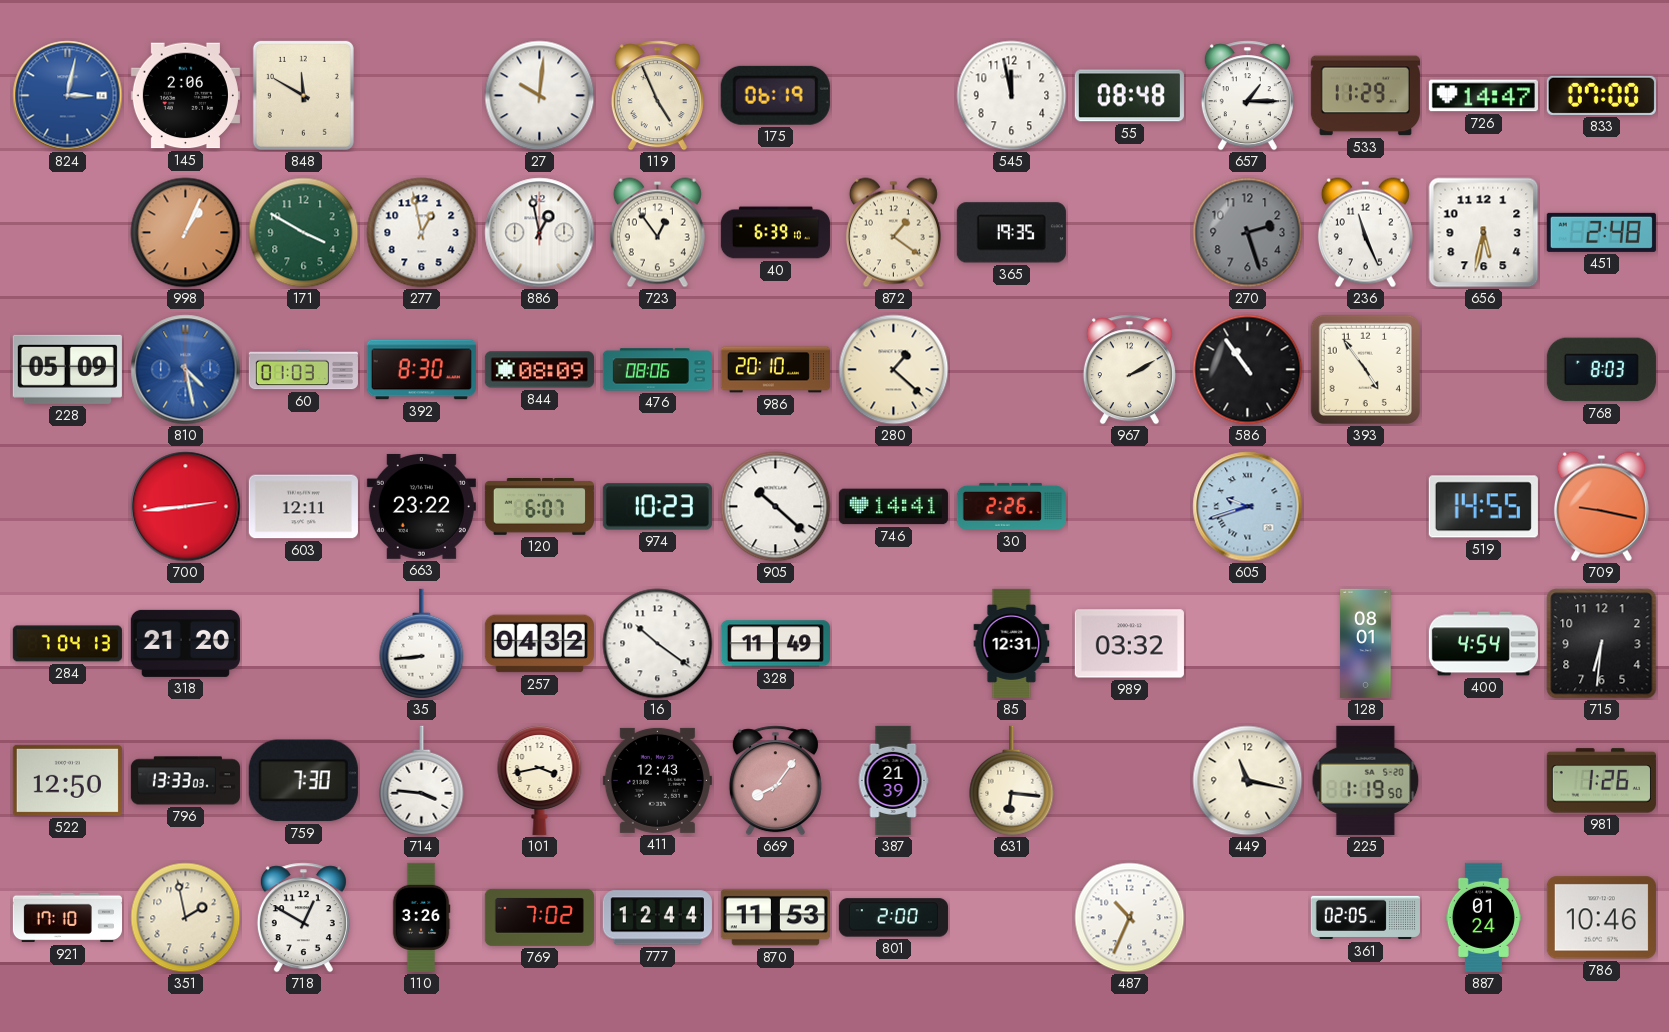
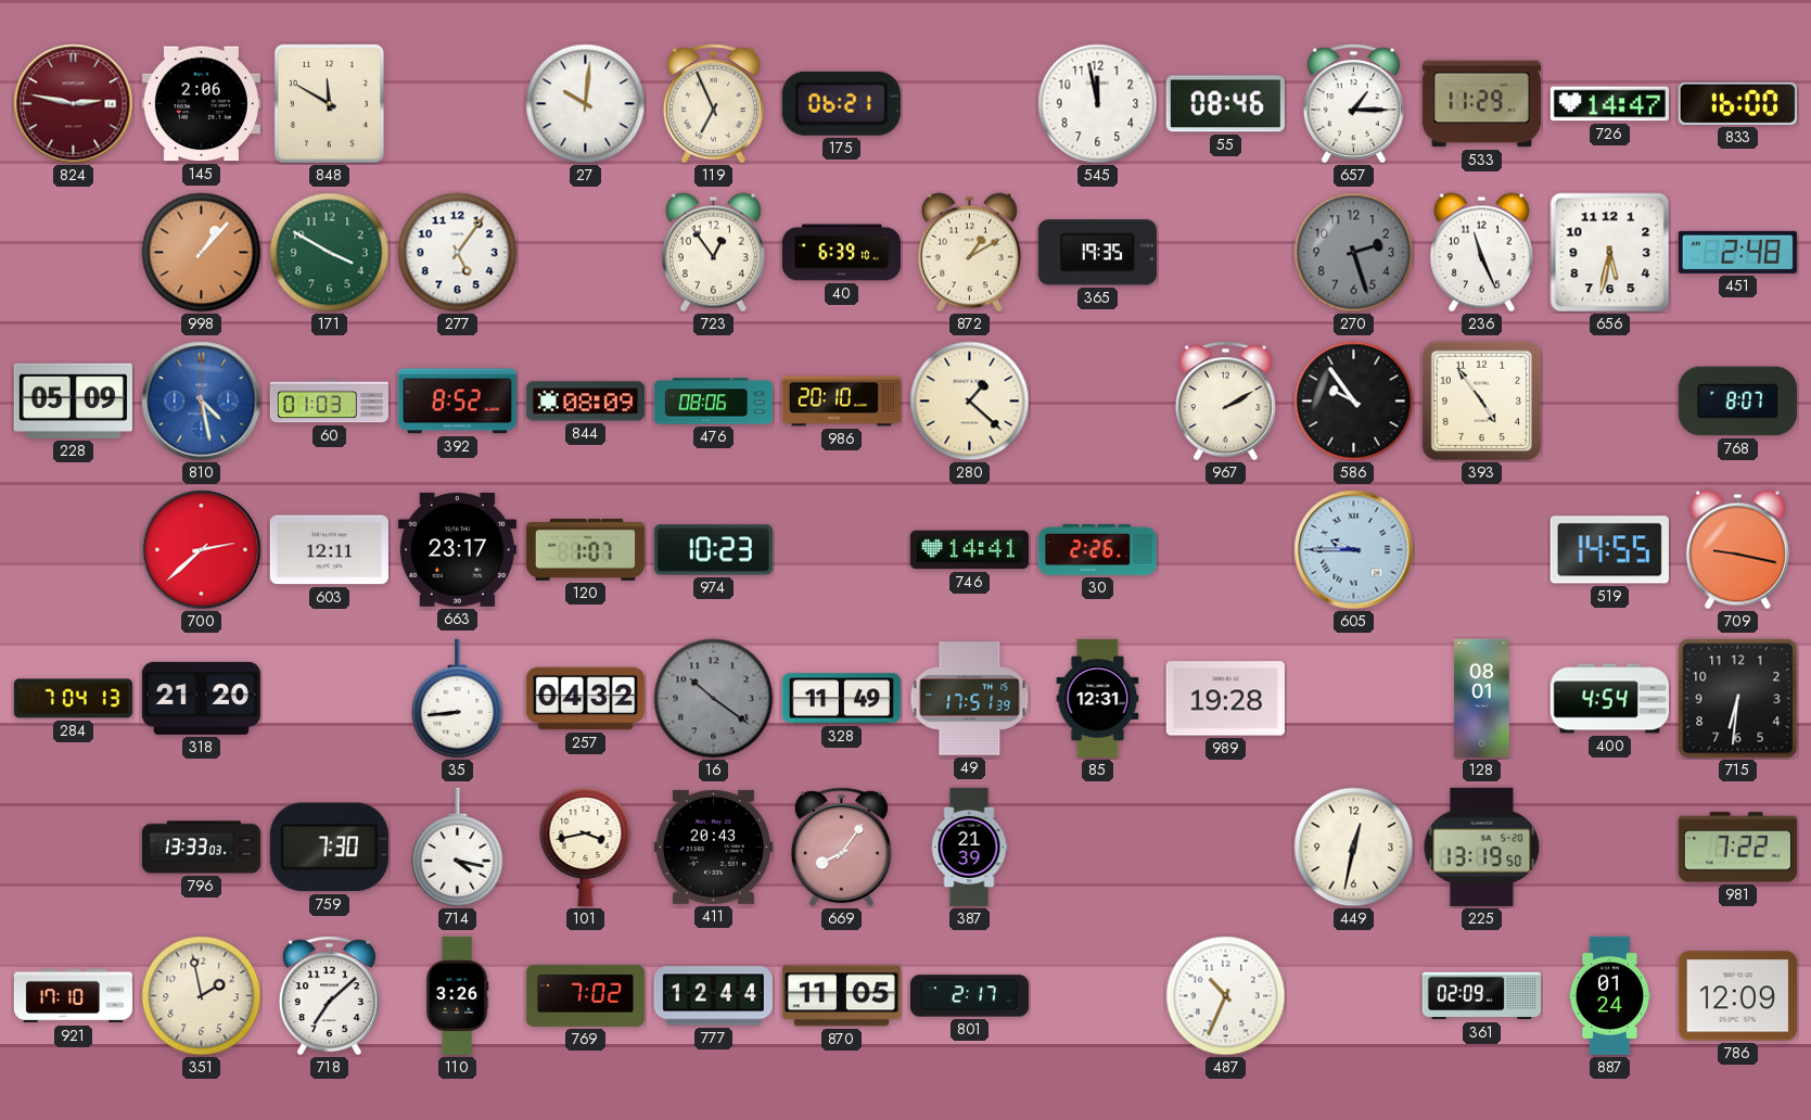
824: 3:02 -> 2:47
824 dial: blue -> burgundy
119: 4:56 -> 6:56
175: 06:19 -> 06:21
55: 08:48 -> 08:46
833: 07:00 -> 16:00
998: 1:04 -> 1:07
277: 12:58 -> 5:06
886: 12:58 -> none
872: 1:21 -> 1:10
392: 8:30 -> 8:52
586: 10:54 -> 9:54
768: 8:03 -> 8:07
700: 2:44 -> 2:38
663: 23:22 -> 23:17
120: 6:07 -> 1:07
905: 10:22 -> none
605: 9:42 -> 9:45
16 dial: white -> grey
49: none -> 17:51
989: 03:32 -> 19:28
522: 12:50 -> none
714: 3:46 -> 4:17
411: 12:43 -> 20:43
631: 6:16 -> none
449: 11:17 -> 12:32
225: 1:19 -> 13:19
981: 1:26 -> 7:22
718: 12:50 -> 7:08
870: 11:53 -> 11:05
801: 2:00 -> 2:17
361: 02:05 -> 02:09
786: 10:46 -> 12:09
